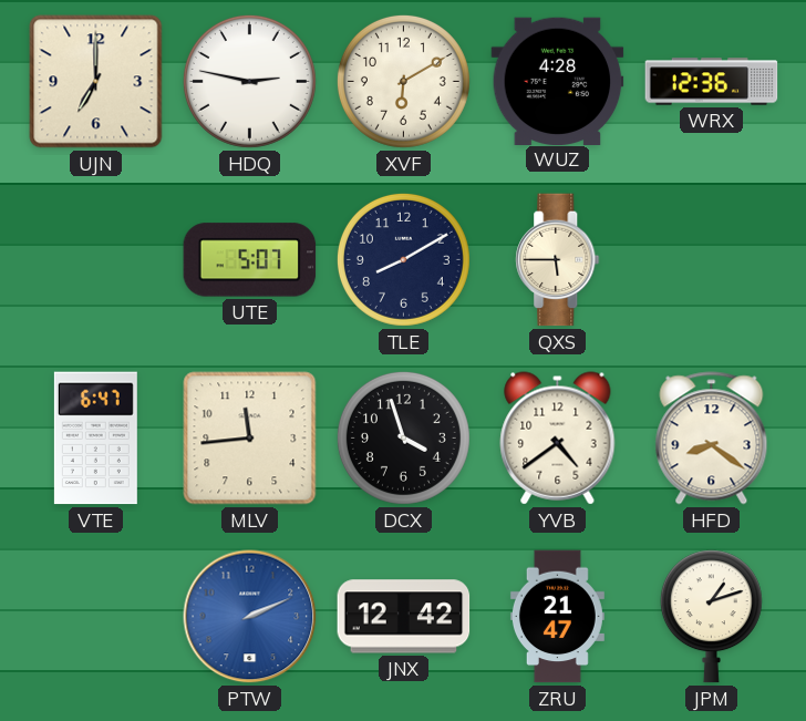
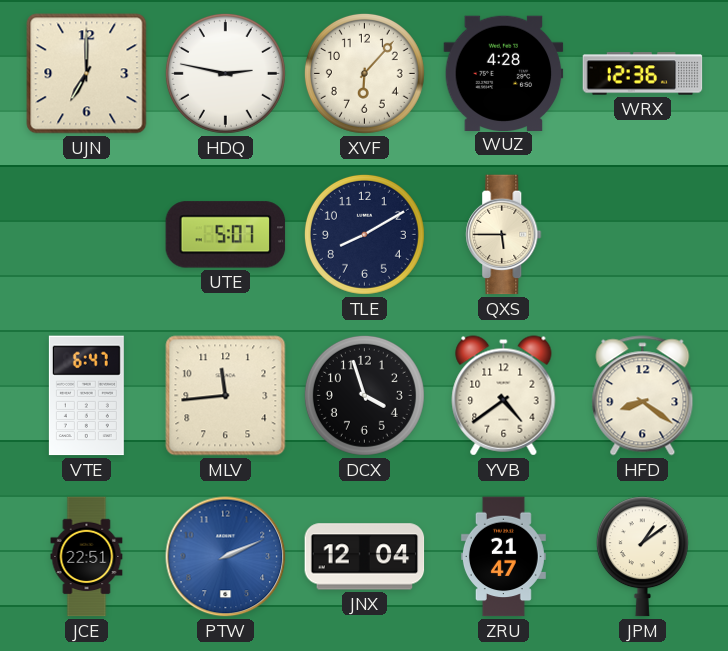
XVF: 6:10 -> 6:07
JCE: none -> 22:51
JNX: 12:42 -> 12:04
JPM: 1:12 -> 1:09
